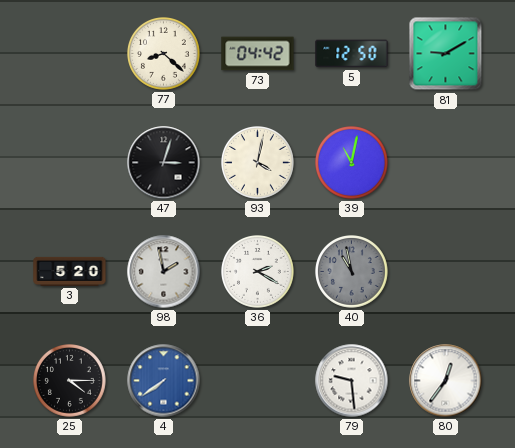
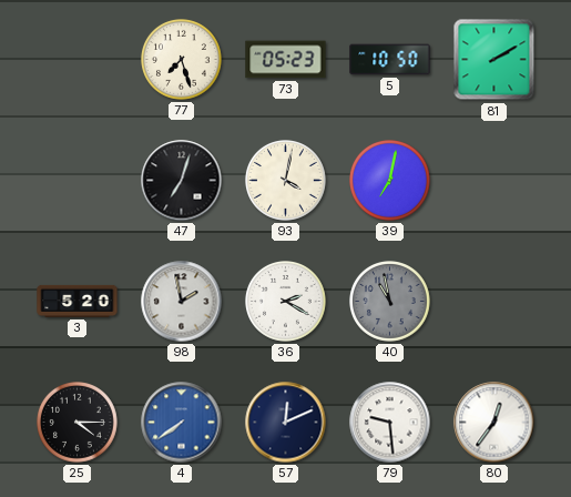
77: 8:22 -> 7:27
73: 04:42 -> 05:23
5: 12:50 -> 10:50
81: 9:10 -> 2:10
47: 3:03 -> 7:03
39: 11:02 -> 7:02
57: none -> 12:11
